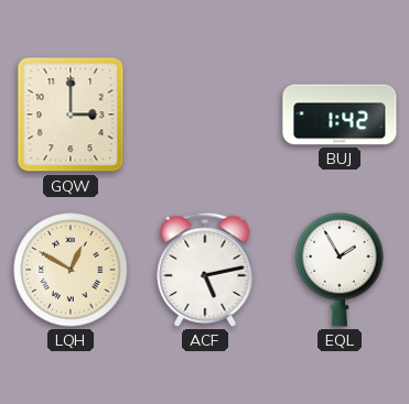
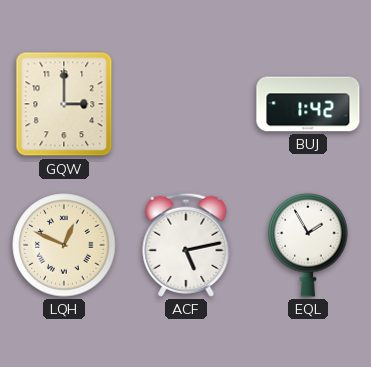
LQH: 12:50 -> 12:49
